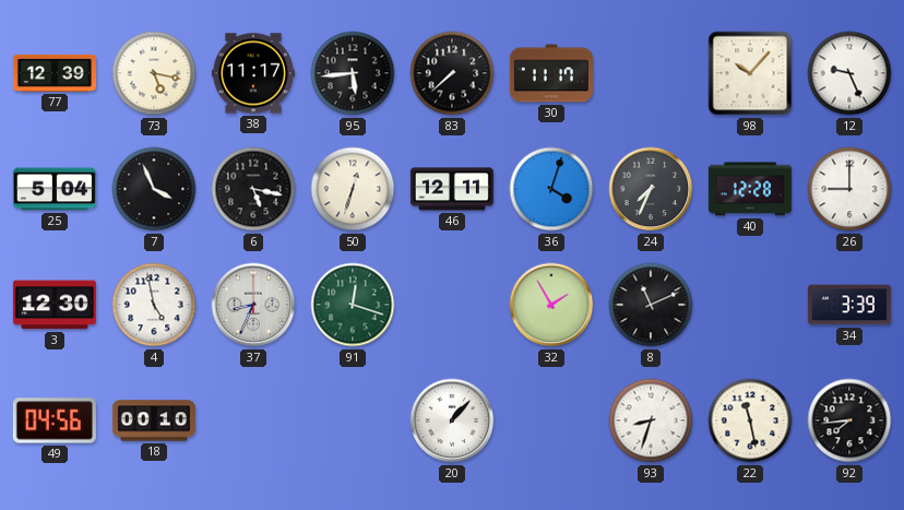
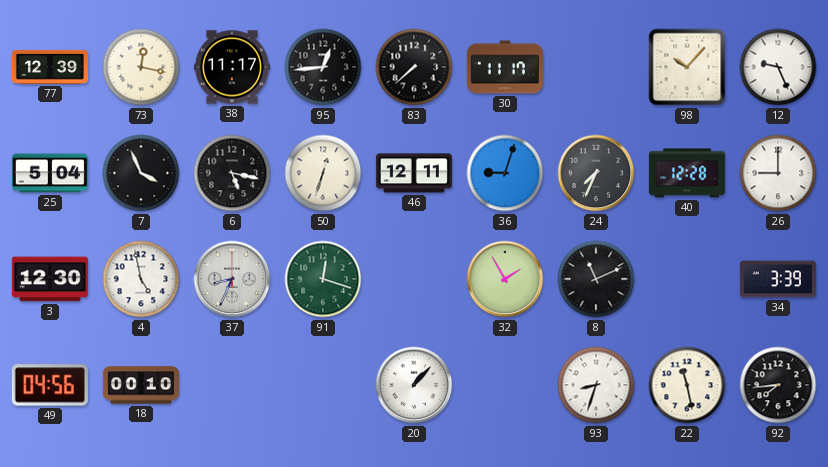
73: 5:17 -> 12:17
95: 5:44 -> 12:44
36: 4:03 -> 9:03
